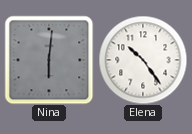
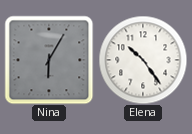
Nina: 6:01 -> 6:05
